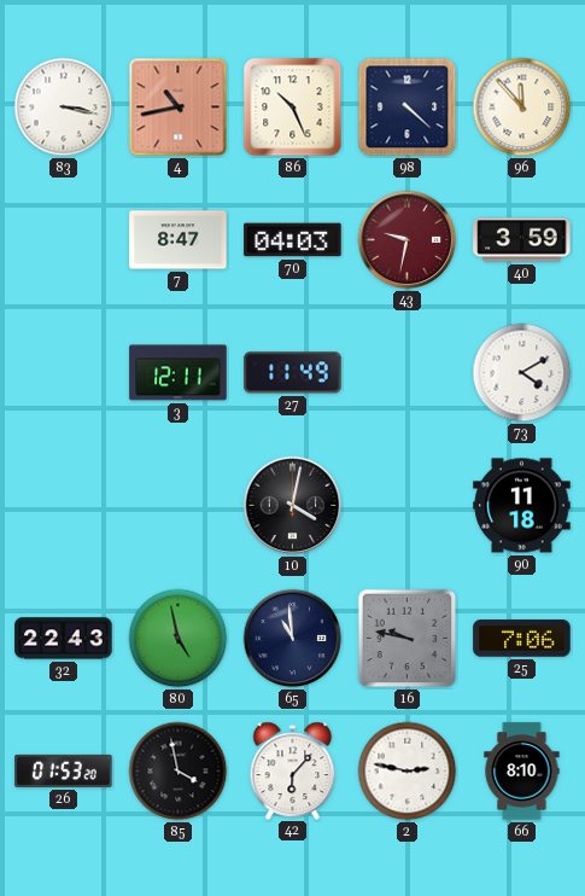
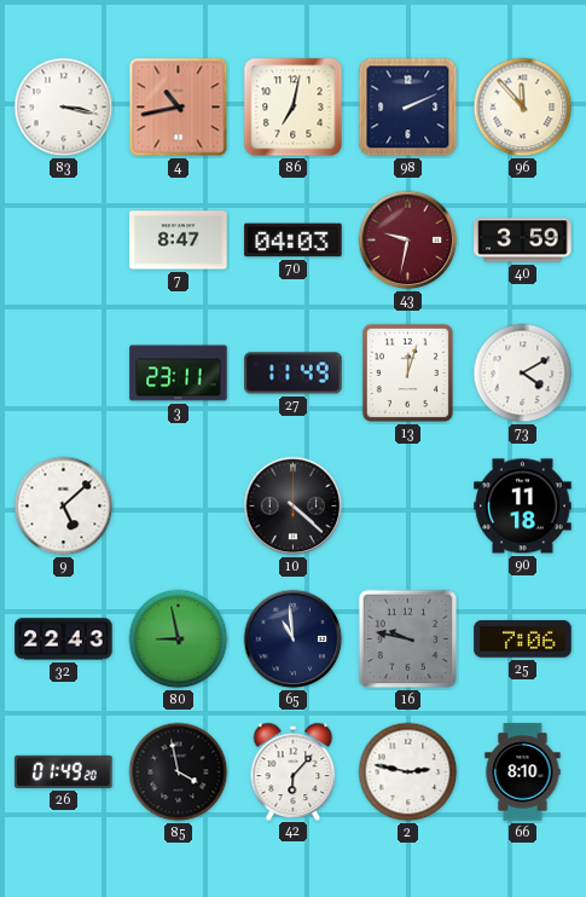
86: 10:26 -> 7:02
98: 4:22 -> 2:11
3: 12:11 -> 23:11
13: none -> 12:03
9: none -> 5:08
10: 4:02 -> 4:22
80: 4:58 -> 8:58
26: 01:53 -> 01:49
